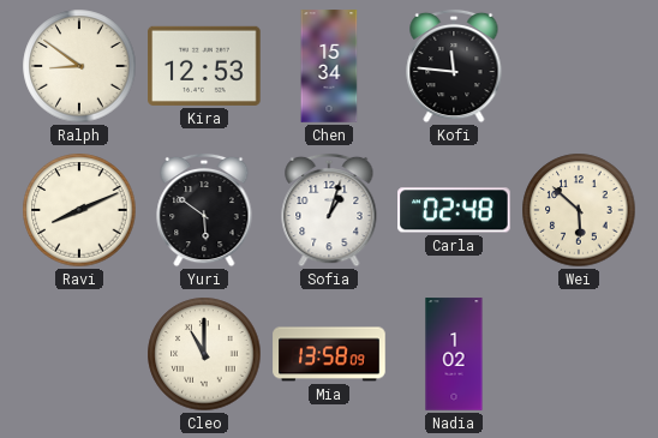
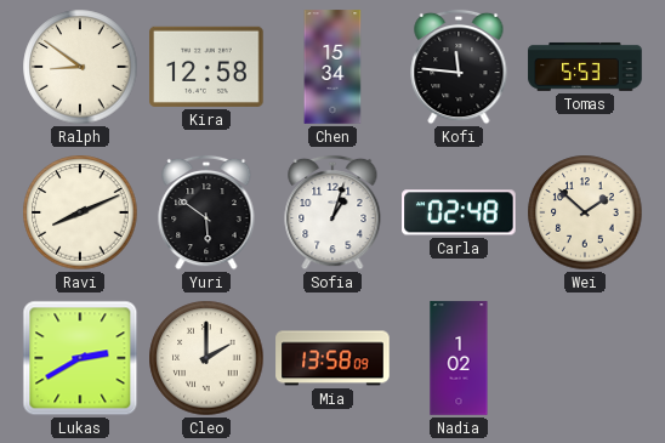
Kira: 12:53 -> 12:58
Tomas: none -> 5:53
Wei: 5:52 -> 1:52
Lukas: none -> 2:40
Cleo: 11:00 -> 2:00
